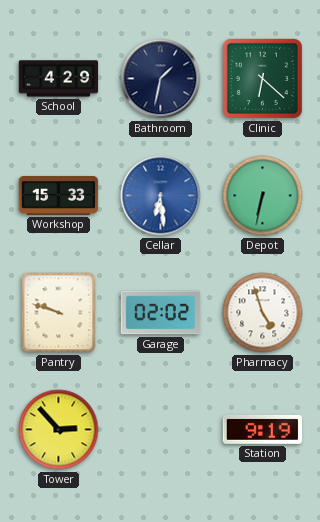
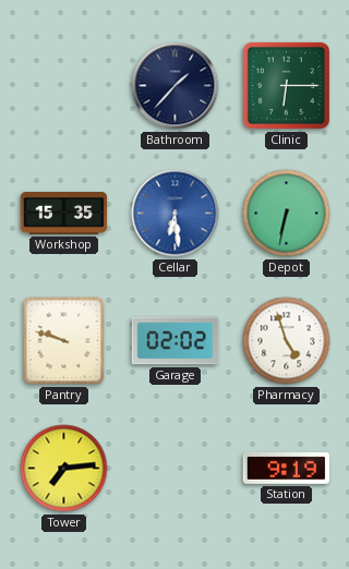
School: 4:29 -> none
Bathroom: 1:32 -> 1:37
Clinic: 6:22 -> 6:15
Workshop: 15:33 -> 15:35
Tower: 2:53 -> 7:14
